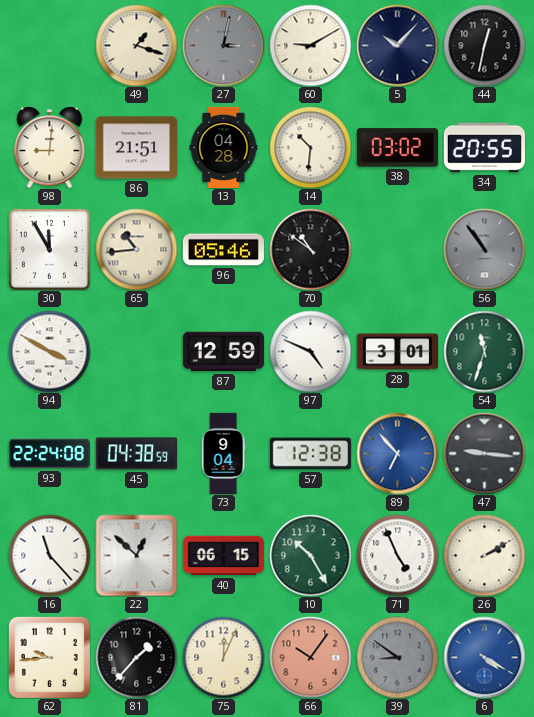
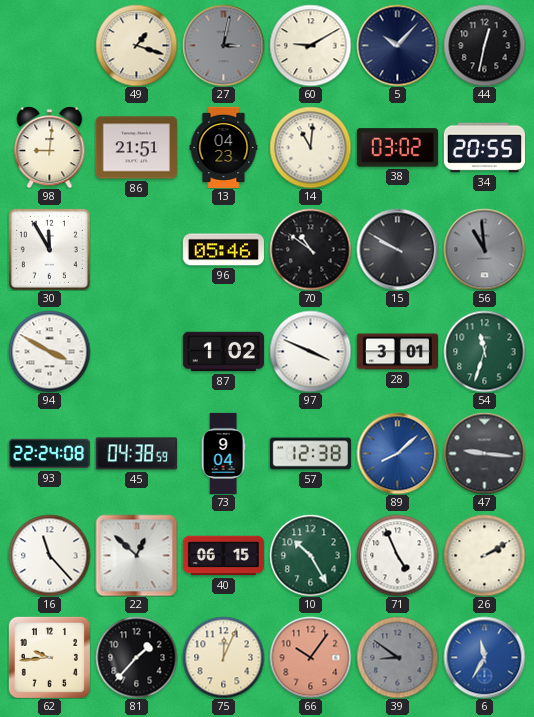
13: 04:28 -> 04:23
14: 10:31 -> 11:01
65: 10:44 -> none
15: none -> 9:50
56: 10:54 -> 10:59
87: 12:59 -> 1:02
97: 4:49 -> 3:49
89: 6:53 -> 8:08
6: 4:20 -> 11:35
